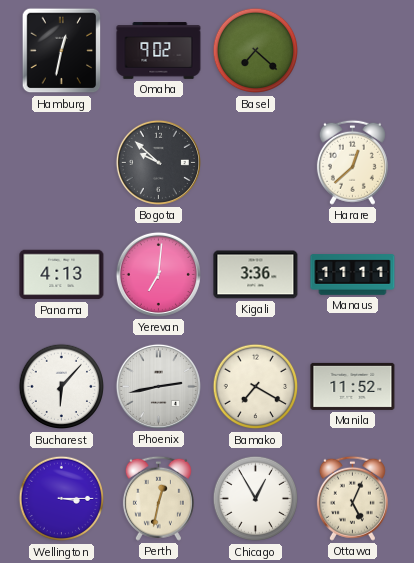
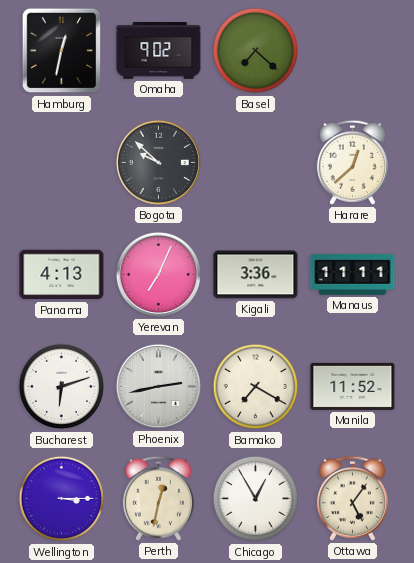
Yerevan: 7:01 -> 7:04
Bucharest: 6:07 -> 6:12
Ottawa: 5:04 -> 5:06
